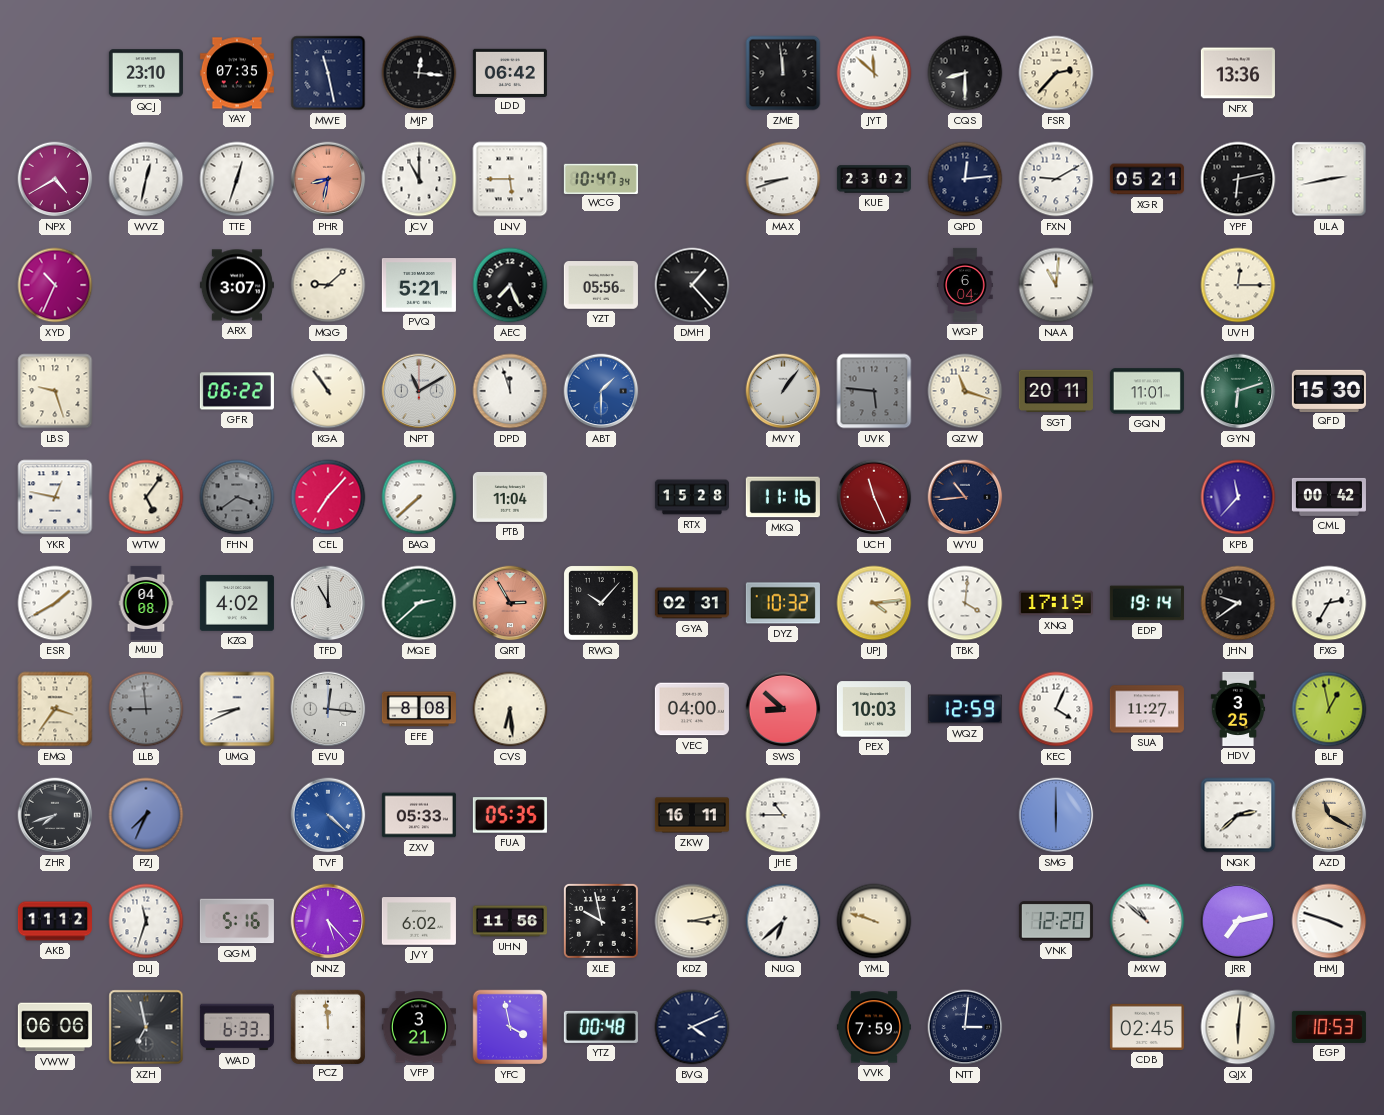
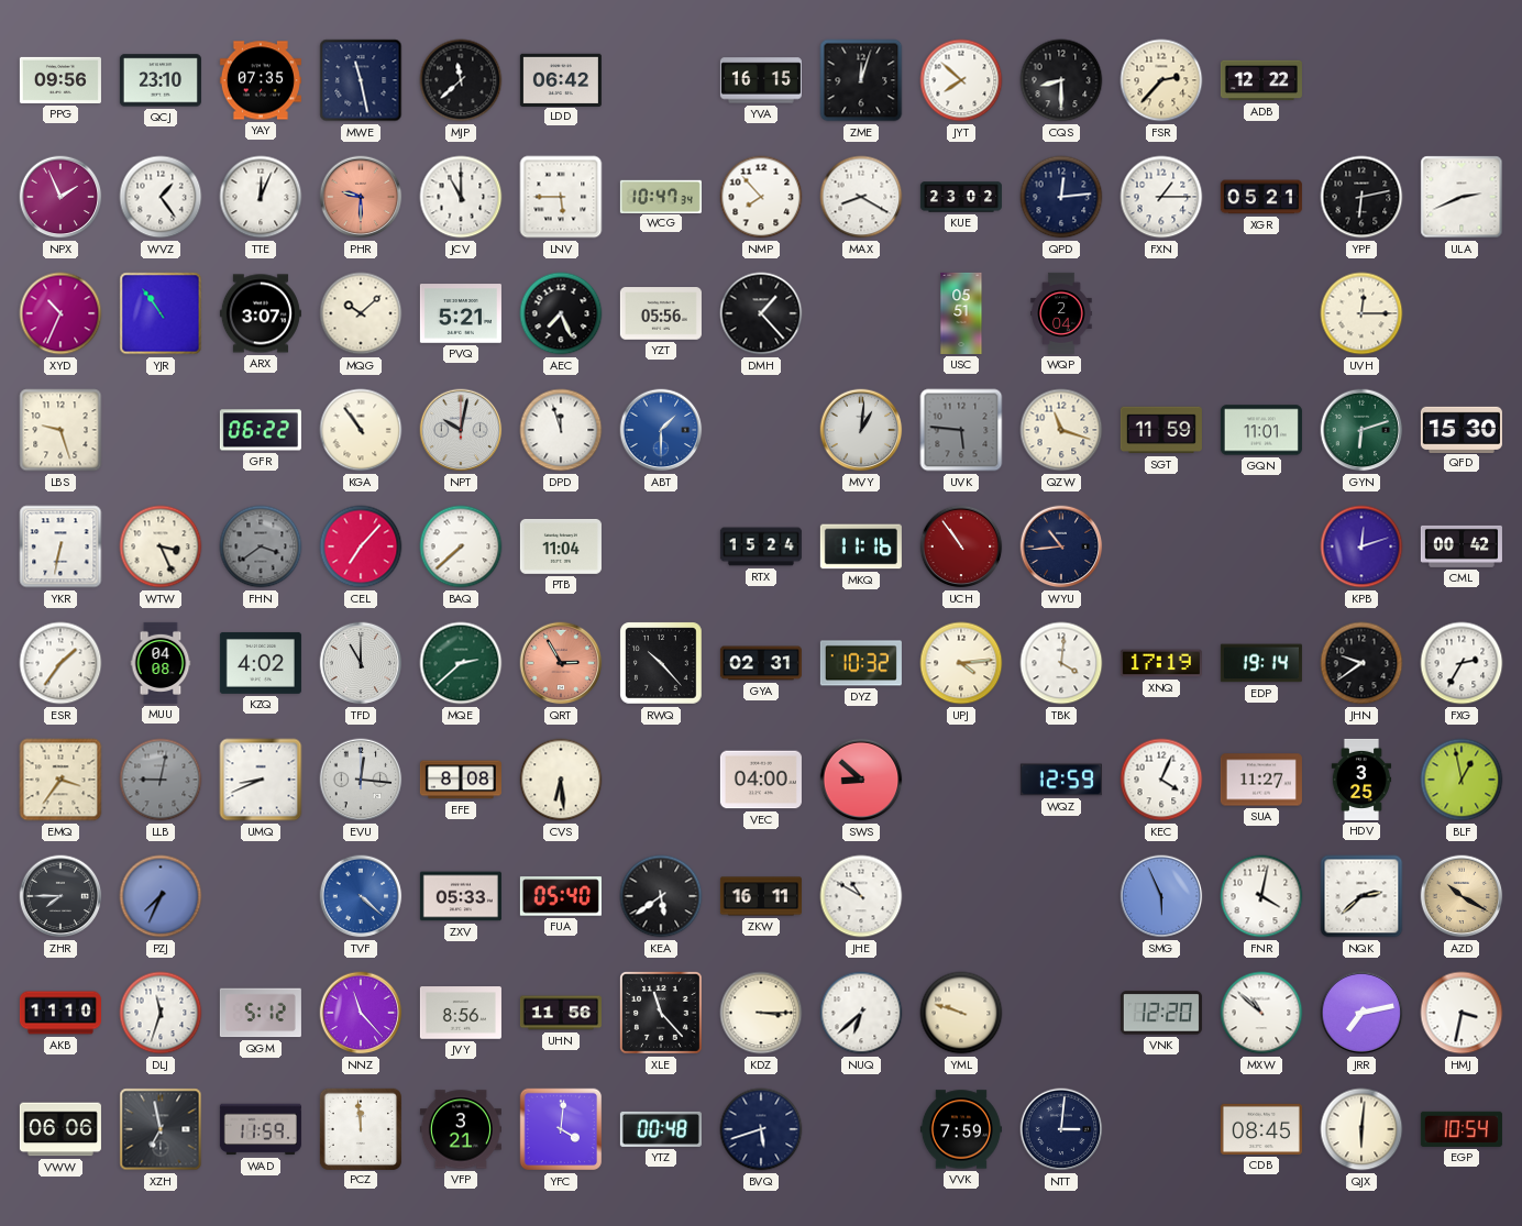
PPG: none -> 09:56
MJP: 12:16 -> 11:38
YVA: none -> 16:15
ZME: 11:59 -> 12:03
JYT: 11:52 -> 7:52
ADB: none -> 12:22
NFX: 13:36 -> none
NPX: 4:40 -> 1:56
WVZ: 12:32 -> 1:24
TTE: 12:33 -> 12:04
PHR: 8:32 -> 9:30
NMP: none -> 7:53
MAX: 8:42 -> 8:20
FXN: 9:10 -> 1:15
ULA: 2:43 -> 2:41
YJR: none -> 10:54
MQG: 9:08 -> 10:08
USC: none -> 05:51
WQP: 6:04 -> 2:04
NAA: 11:01 -> none
NPT: 11:10 -> 10:02
MVY: 1:06 -> 1:01
SGT: 20:11 -> 11:59
YKR: 12:47 -> 6:32
WTW: 5:06 -> 3:26
RTX: 15:28 -> 15:24
UCH: 11:26 -> 10:54
KPB: 11:37 -> 12:12
ESR: 1:40 -> 1:36
RWQ: 10:07 -> 10:23
LLB: 8:59 -> 9:02
PEX: 10:03 -> none
ZHR: 7:42 -> 7:45
FUA: 05:35 -> 05:40
KEA: none -> 5:39
JHE: 10:45 -> 10:50
SMG: 6:00 -> 5:56
FNR: none -> 4:02
AZD: 11:20 -> 10:20
AKB: 11:12 -> 11:10
QGM: 5:16 -> 5:12
NNZ: 5:23 -> 11:23
JVY: 6:02 -> 8:56
XLE: 9:58 -> 11:23
KDZ: 3:13 -> 3:15
HMJ: 3:48 -> 3:32
WAD: 6:33 -> 11:59
YFC: 3:58 -> 4:01
BVQ: 4:11 -> 5:42
CDB: 02:45 -> 08:45
EGP: 10:53 -> 10:54
